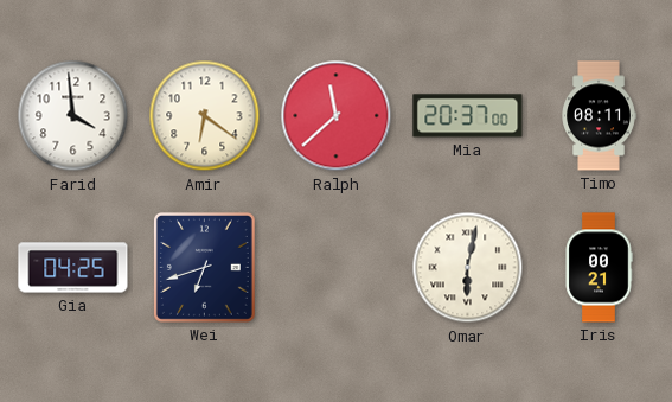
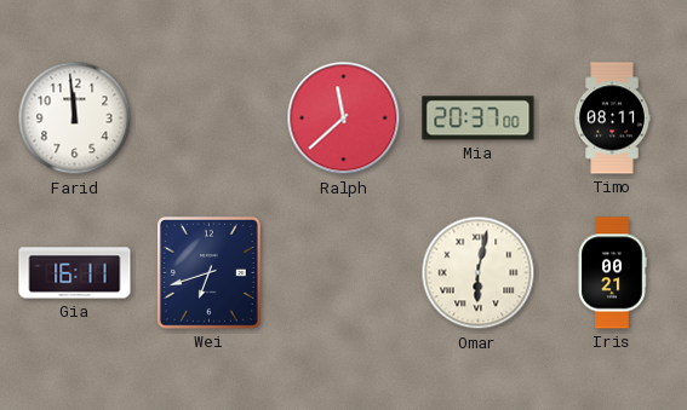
Farid: 3:59 -> 11:59
Amir: 6:21 -> none
Gia: 04:25 -> 16:11
